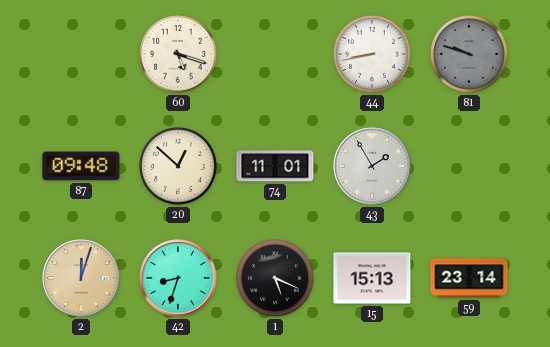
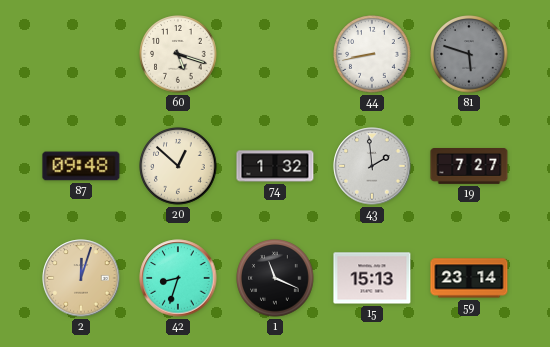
81: 9:48 -> 5:48
74: 11:01 -> 1:32
43: 1:55 -> 1:59
19: none -> 7:27
1: 5:19 -> 11:19
